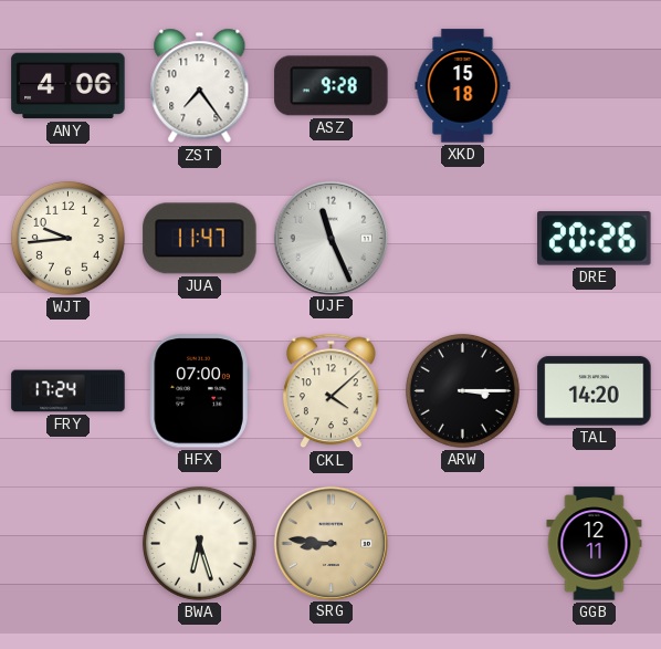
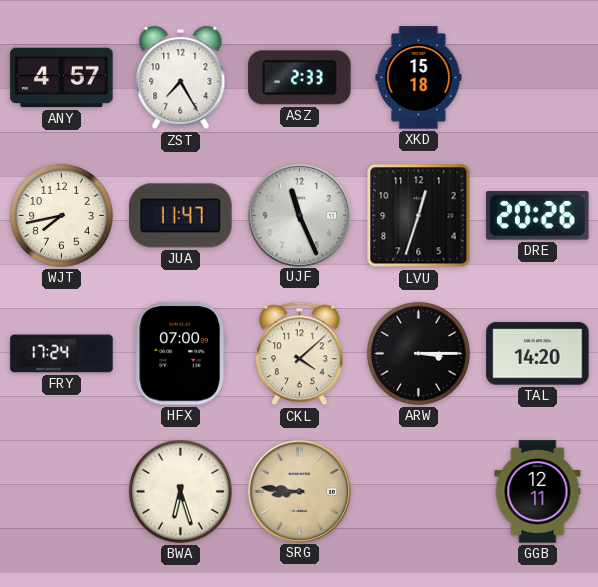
ANY: 4:06 -> 4:57
ZST: 7:24 -> 7:25
ASZ: 9:28 -> 2:33
WJT: 9:44 -> 7:43
LVU: none -> 12:33
